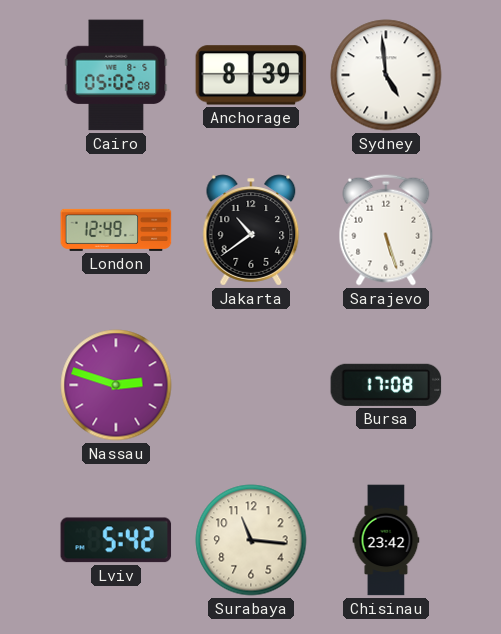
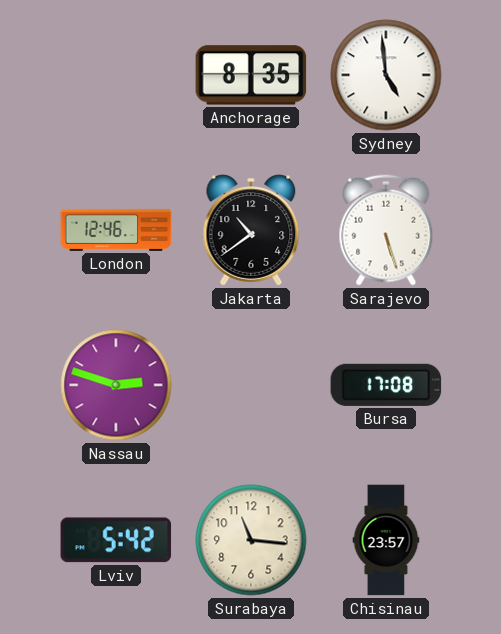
Cairo: 05:02 -> none
Anchorage: 8:39 -> 8:35
London: 12:49 -> 12:46
Chisinau: 23:42 -> 23:57
